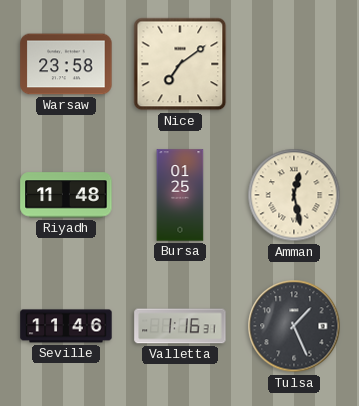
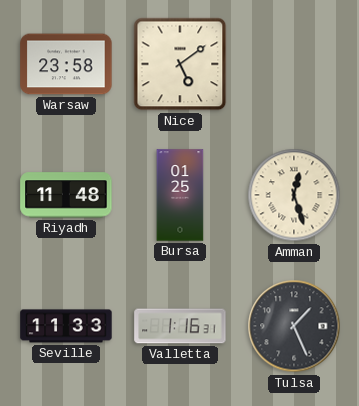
Nice: 7:09 -> 5:09
Amman: 12:28 -> 12:27
Seville: 11:46 -> 11:33
